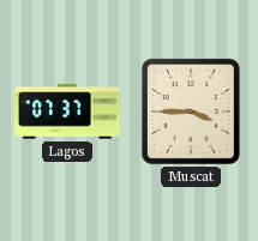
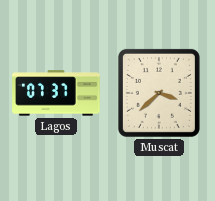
Muscat: 3:45 -> 3:38
